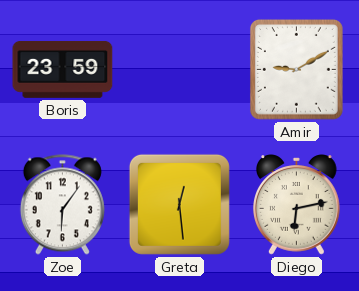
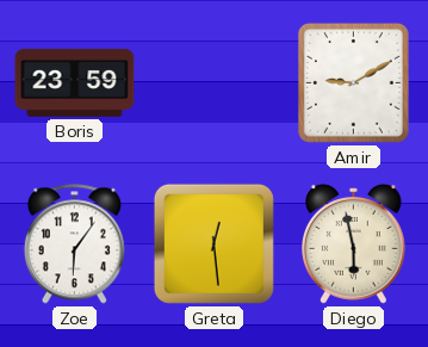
Diego: 6:13 -> 5:58
